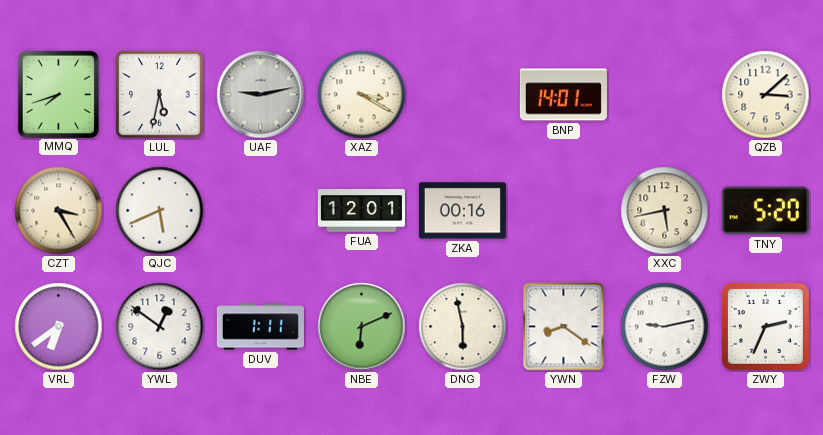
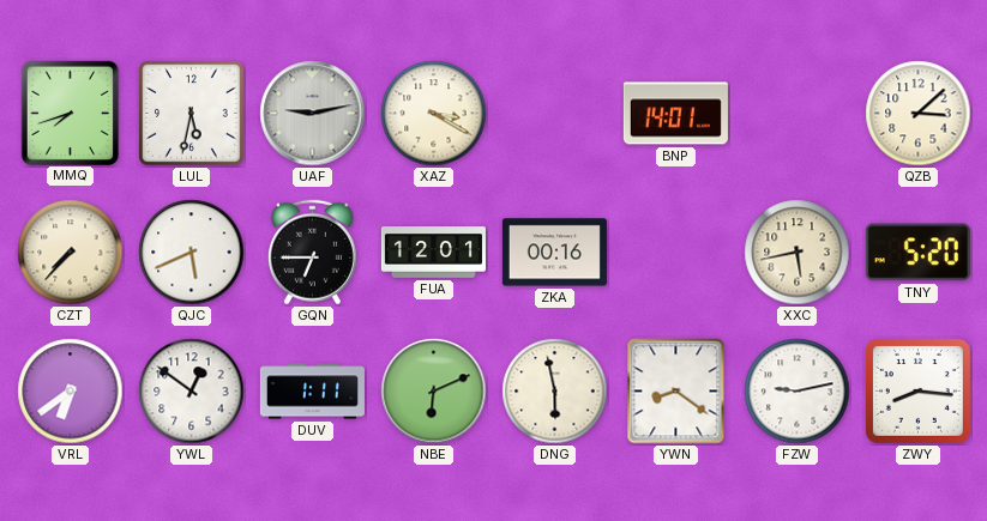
CZT: 3:25 -> 7:37
GQN: none -> 6:45
ZWY: 2:34 -> 8:16
